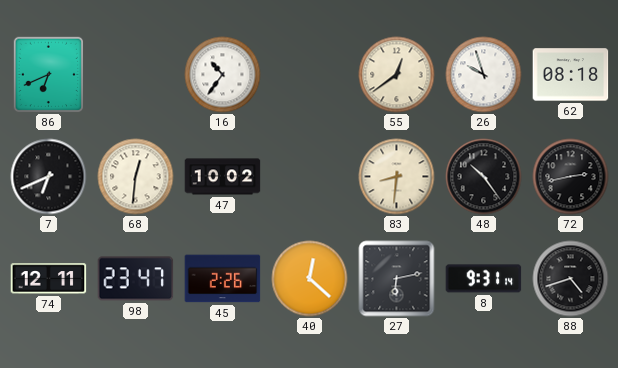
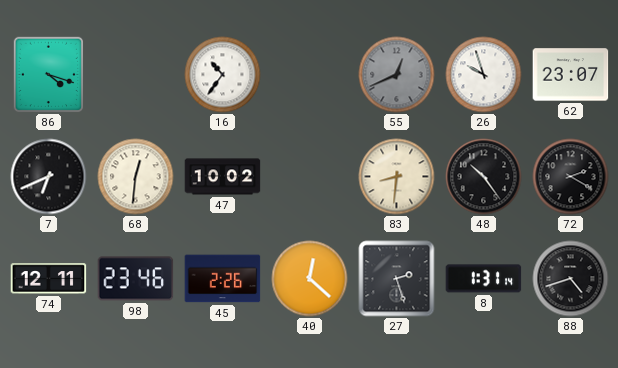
86: 6:41 -> 4:18
55: 12:39 -> 12:41
55 dial: cream -> grey
62: 08:18 -> 23:07
72: 2:43 -> 2:20
98: 23:47 -> 23:46
27: 6:13 -> 2:27
8: 9:31 -> 1:31
